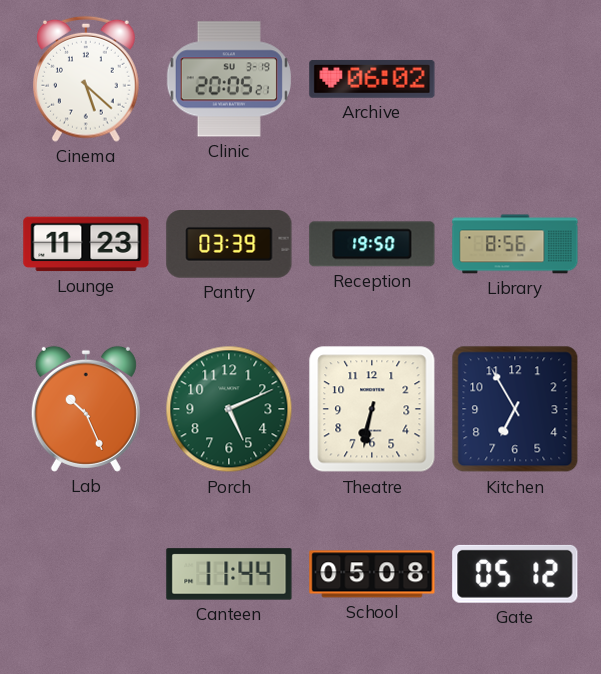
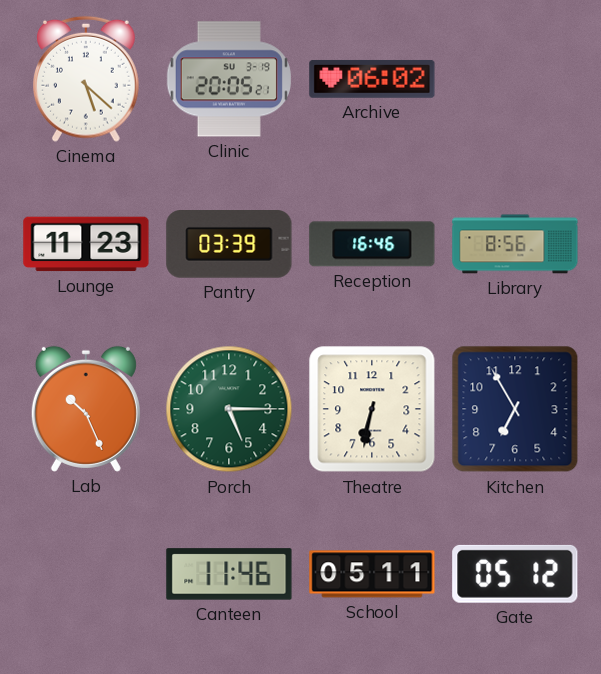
Reception: 19:50 -> 16:46
Porch: 5:11 -> 5:15
Canteen: 11:44 -> 11:46
School: 05:08 -> 05:11
